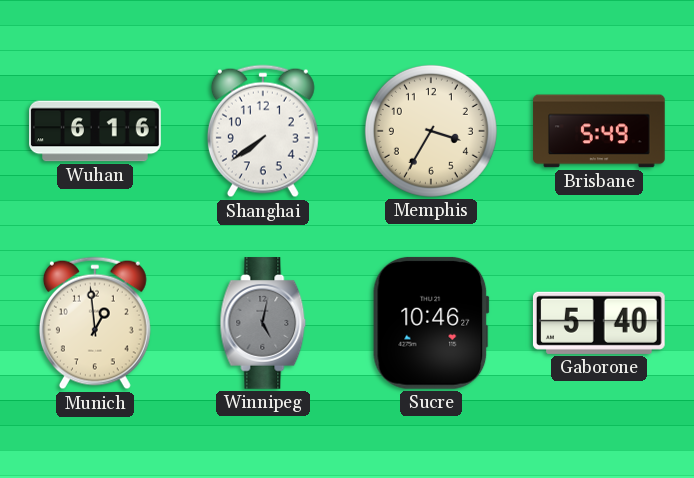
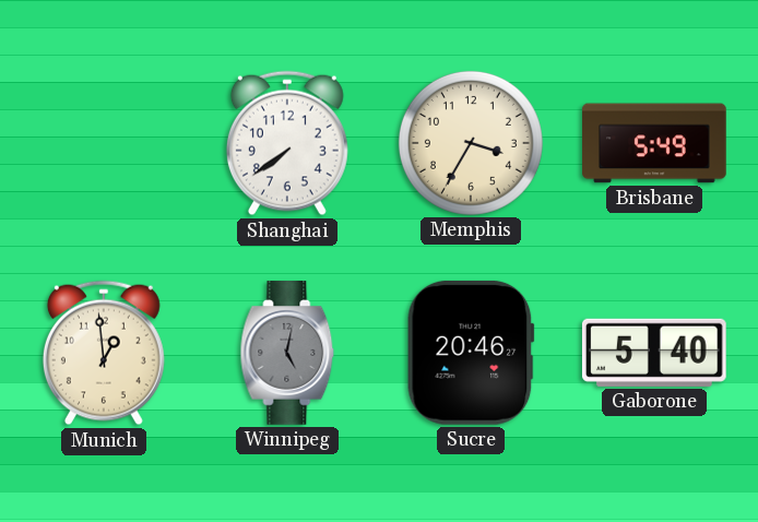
Wuhan: 6:16 -> none
Sucre: 10:46 -> 20:46
